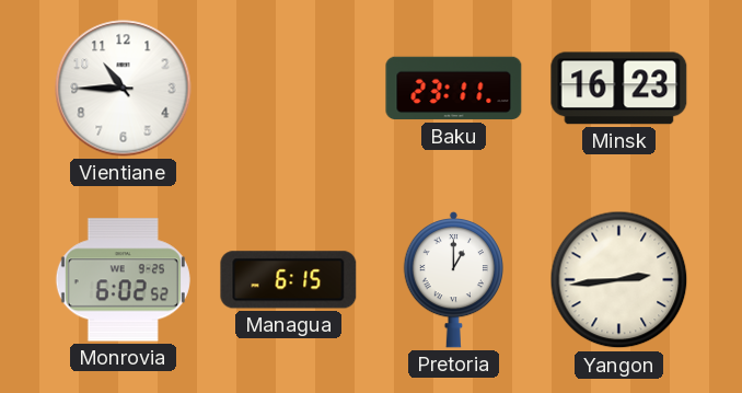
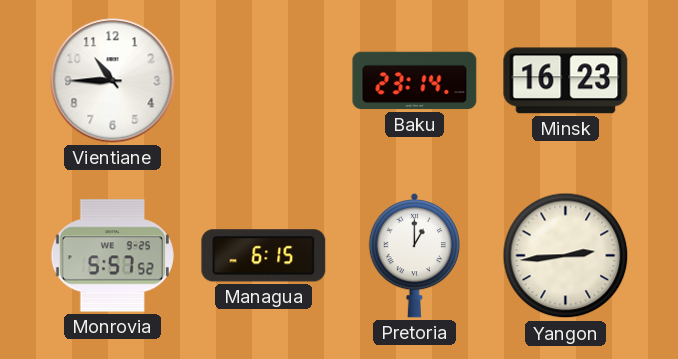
Baku: 23:11 -> 23:14
Monrovia: 6:02 -> 5:57
